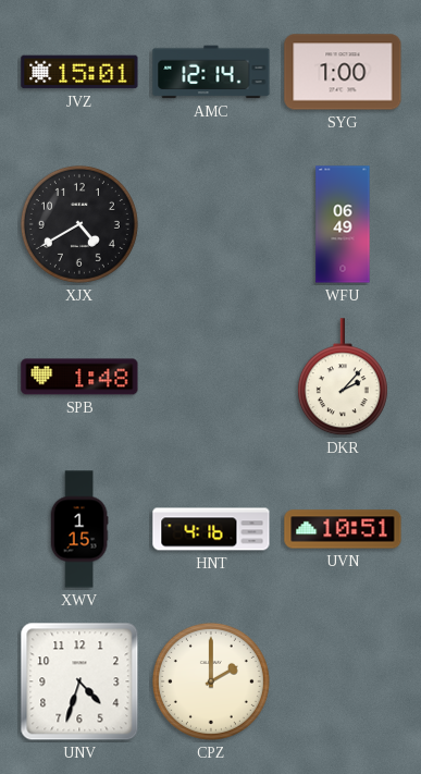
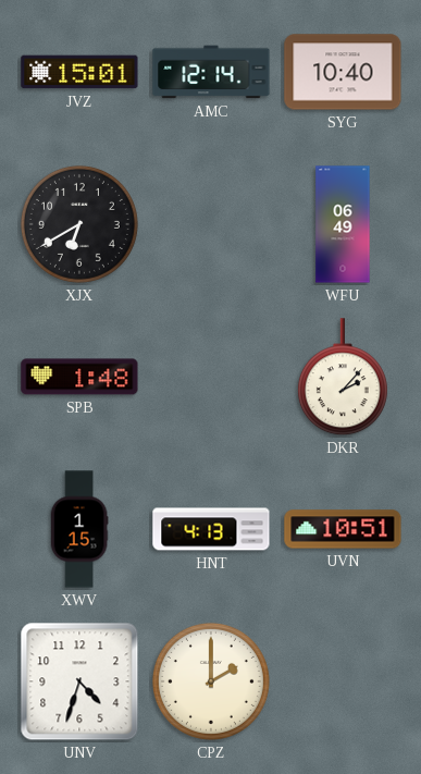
SYG: 1:00 -> 10:40
XJX: 4:40 -> 6:40
HNT: 4:16 -> 4:13
